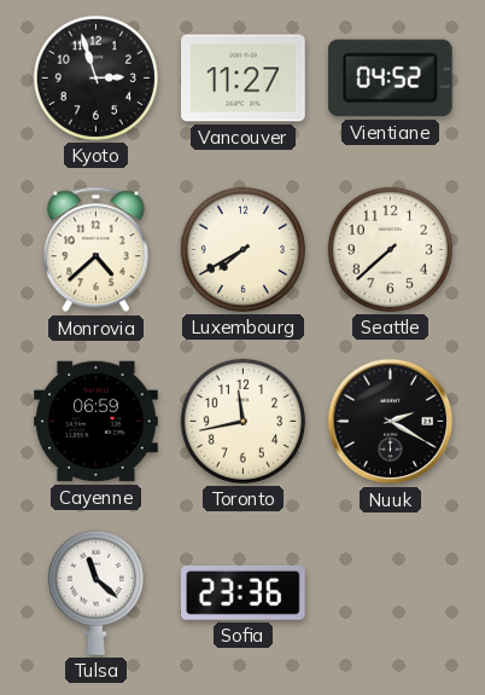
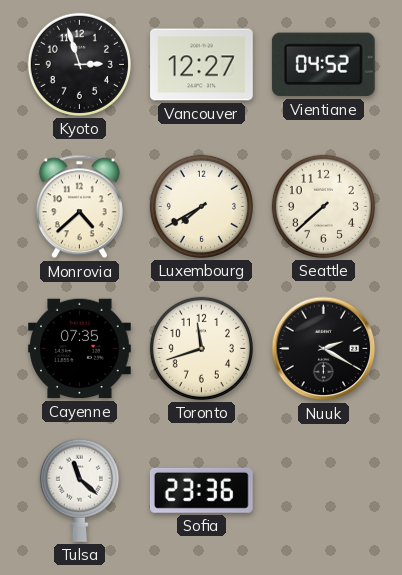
Vancouver: 11:27 -> 12:27
Cayenne: 06:59 -> 07:35
Toronto: 11:43 -> 11:42
